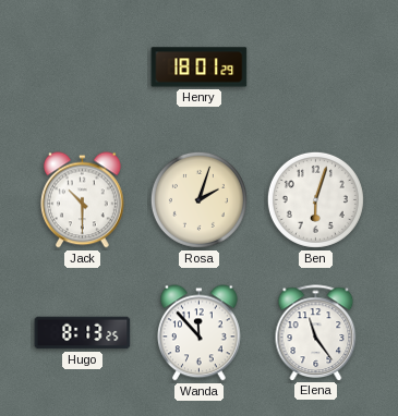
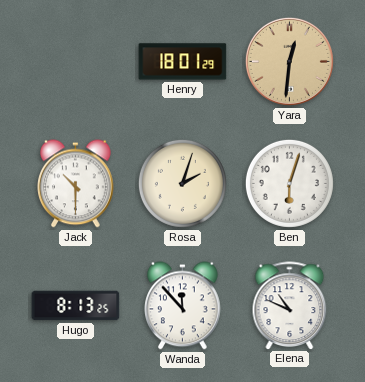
Yara: none -> 12:31
Elena: 11:24 -> 10:49
